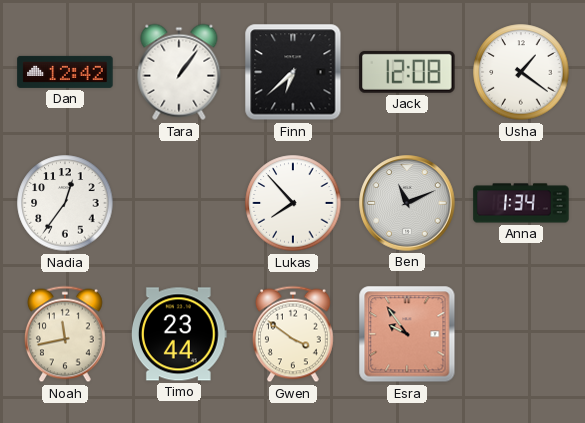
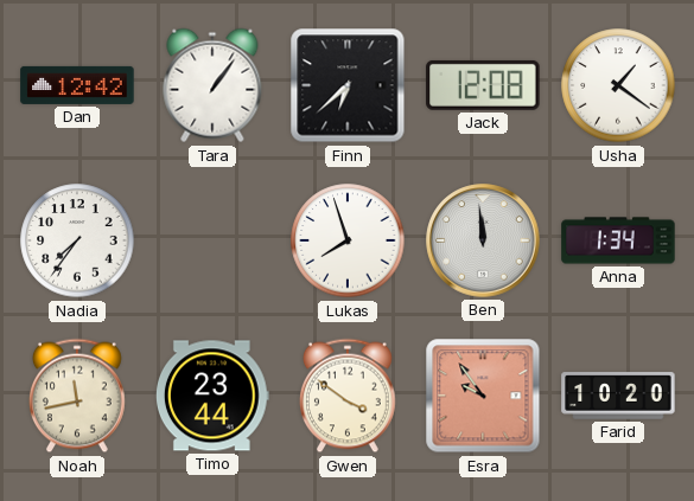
Nadia: 12:36 -> 7:36
Lukas: 7:53 -> 7:57
Ben: 11:11 -> 11:59
Farid: none -> 10:20
